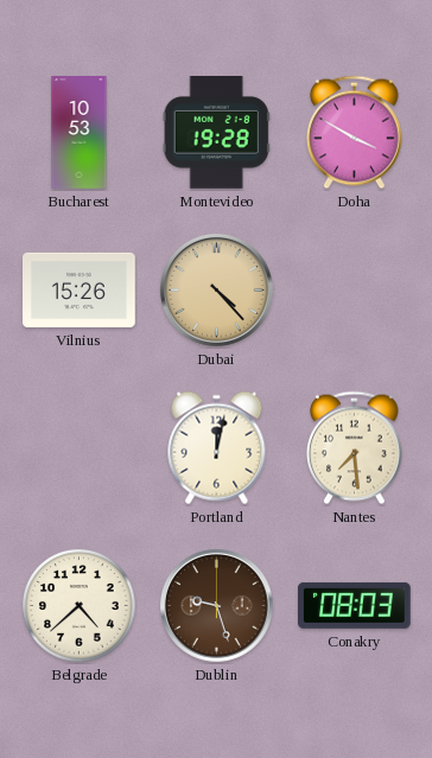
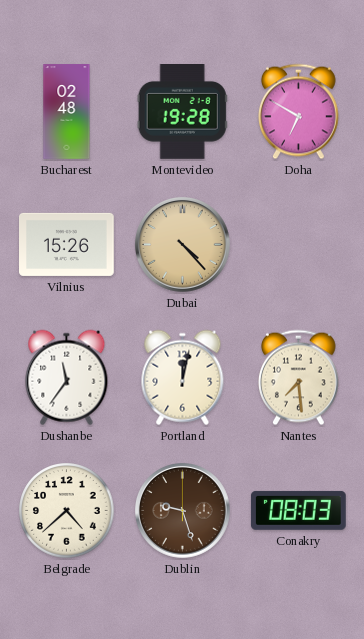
Bucharest: 10:53 -> 02:48
Doha: 3:50 -> 6:50
Dushanbe: none -> 11:36
